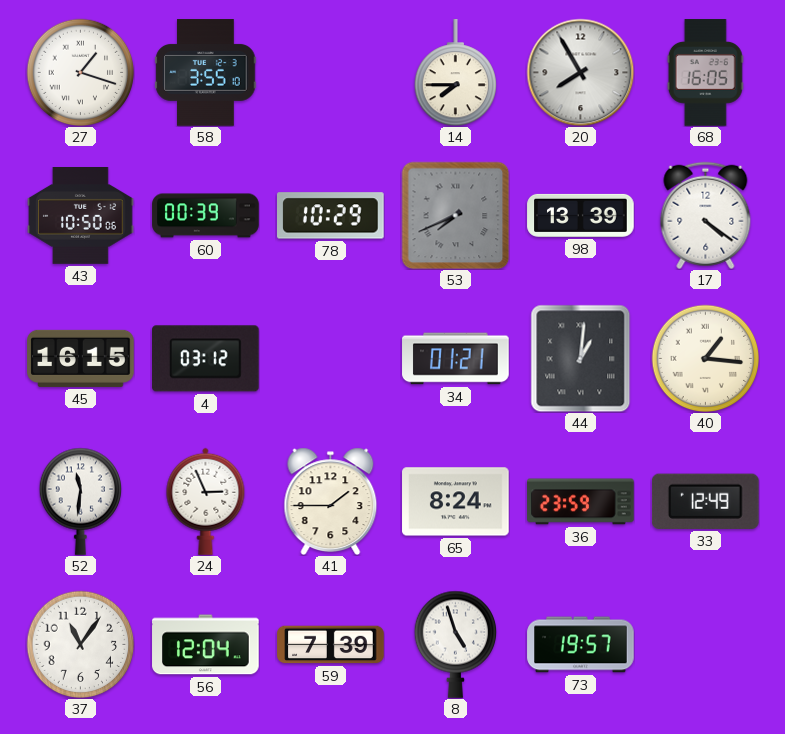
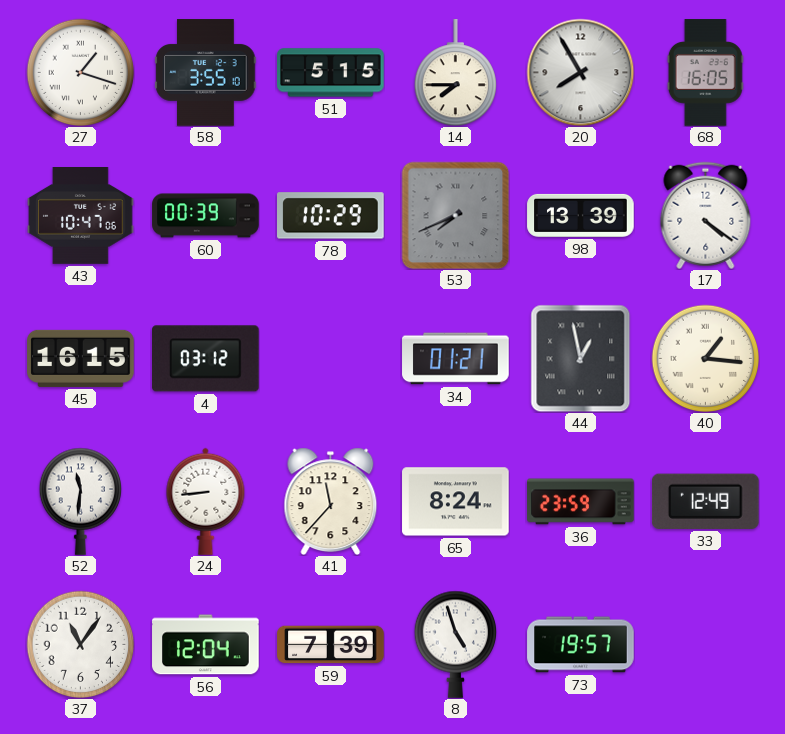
51: none -> 5:15
43: 10:50 -> 10:47
44: 1:01 -> 12:58
24: 2:56 -> 8:44
41: 1:45 -> 11:37
